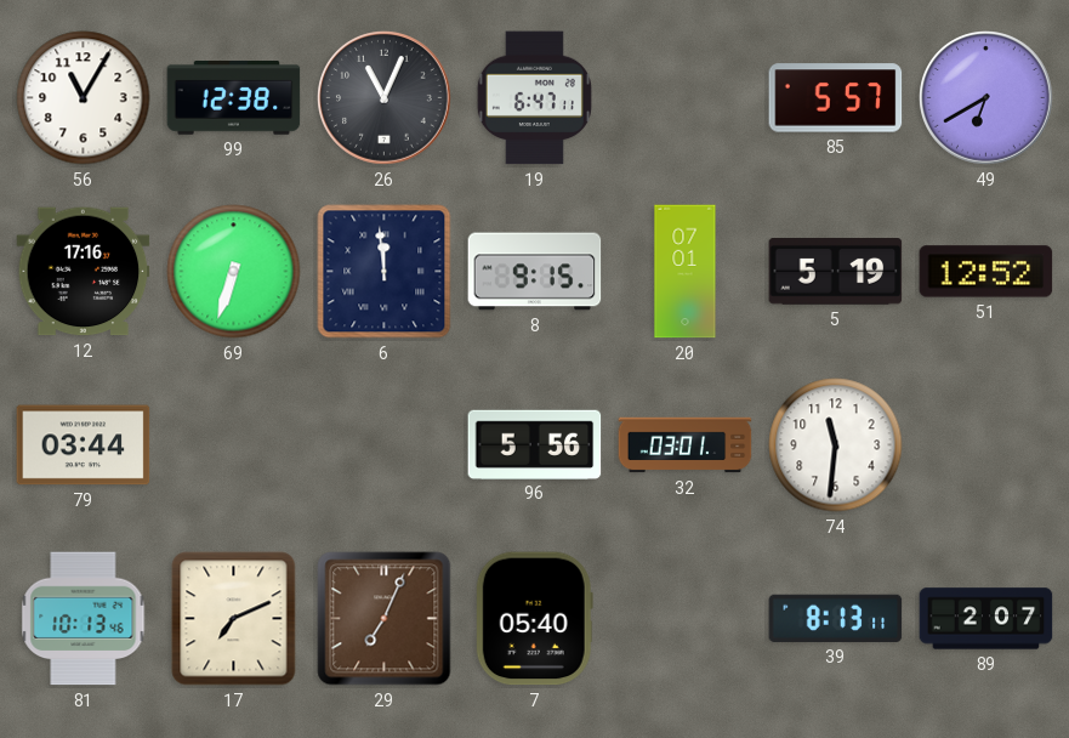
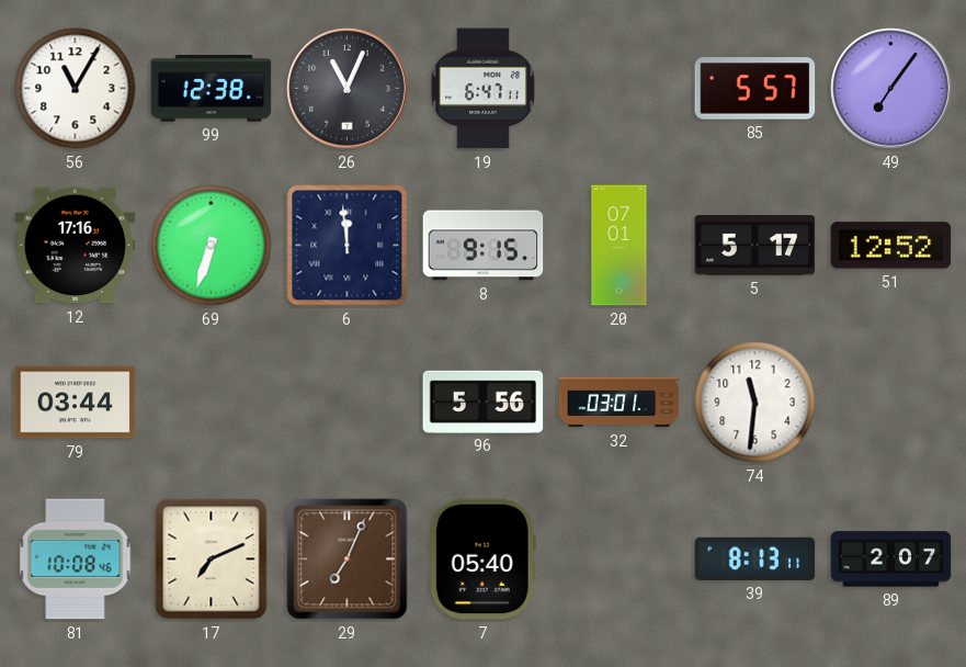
49: 6:40 -> 7:06
5: 5:19 -> 5:17
81: 10:13 -> 10:08
